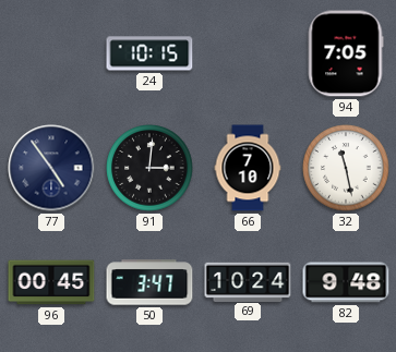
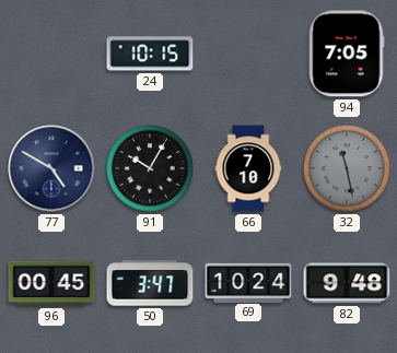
77: 4:54 -> 4:50
91: 3:01 -> 10:05
32 dial: white -> grey
